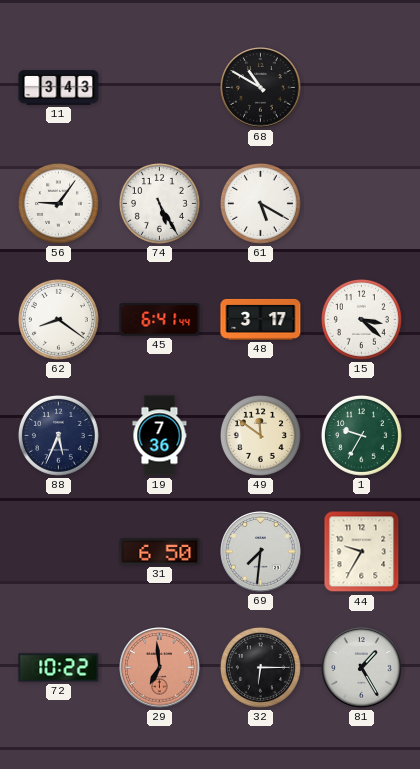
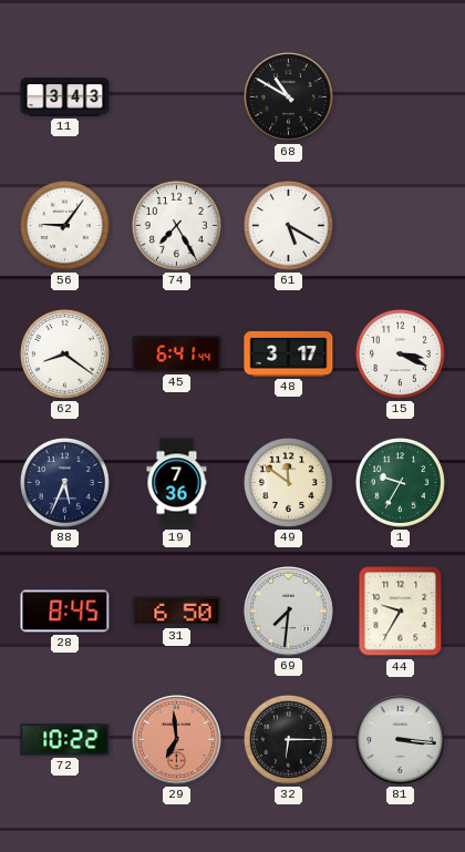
74: 5:25 -> 7:25
15: 3:22 -> 3:19
28: none -> 8:45
81: 1:25 -> 3:16
